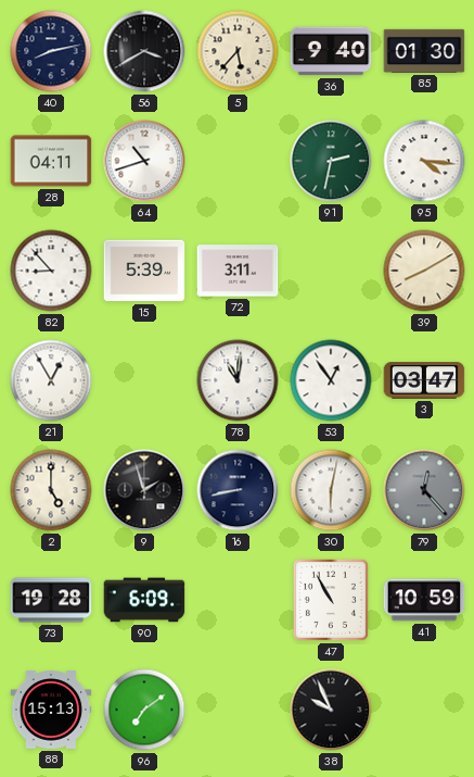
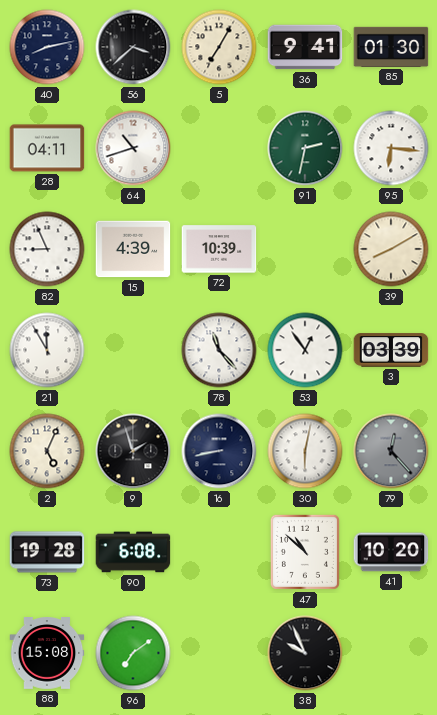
56: 3:40 -> 3:38
5: 5:37 -> 7:05
36: 9:40 -> 9:41
95: 4:16 -> 6:16
82: 8:53 -> 8:56
15: 5:39 -> 4:39
72: 3:11 -> 10:39
21: 12:55 -> 11:55
78: 11:01 -> 11:23
3: 03:47 -> 03:39
2: 5:00 -> 5:04
90: 6:09 -> 6:08
47: 10:55 -> 10:52
41: 10:59 -> 10:20
88: 15:13 -> 15:08
